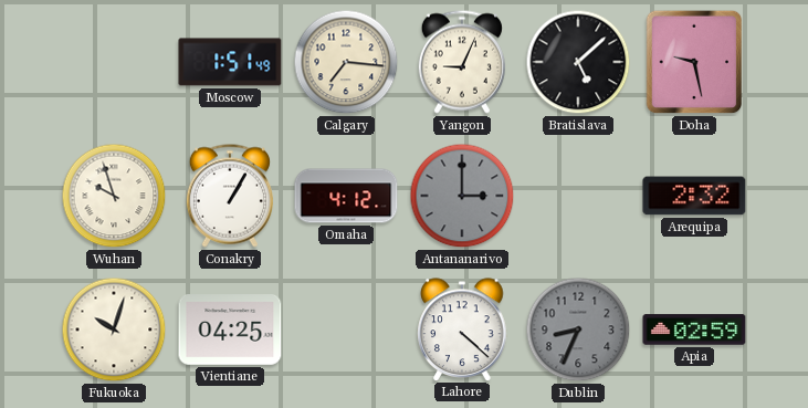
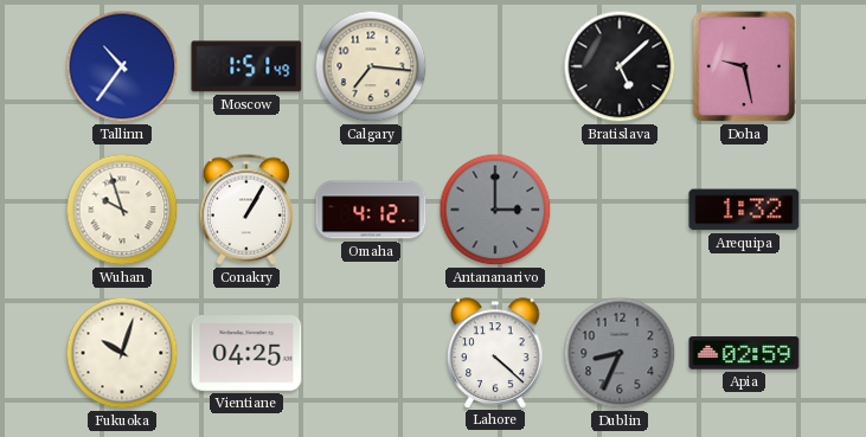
Tallinn: none -> 10:36
Yangon: 9:04 -> none
Arequipa: 2:32 -> 1:32
